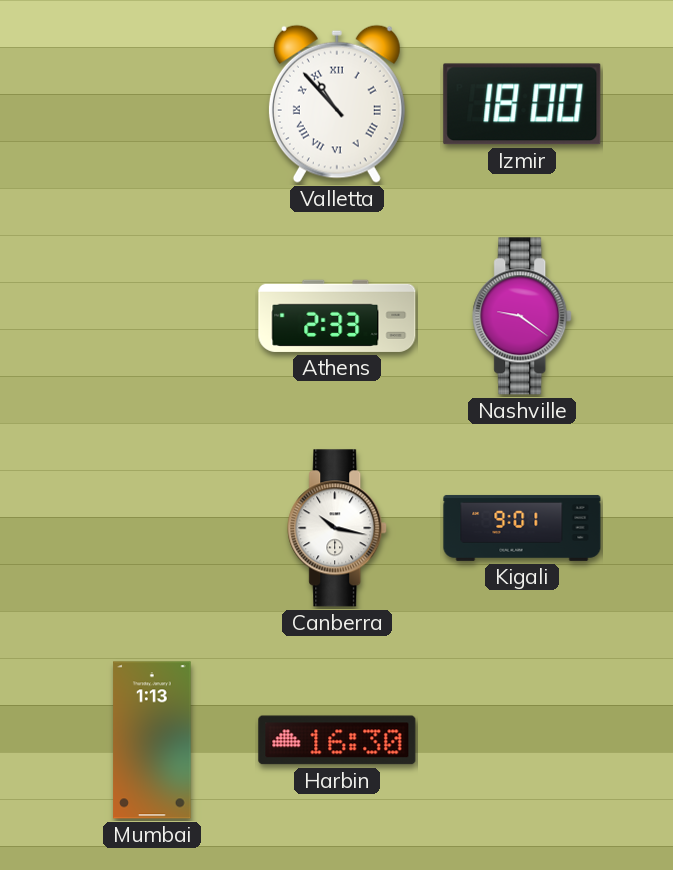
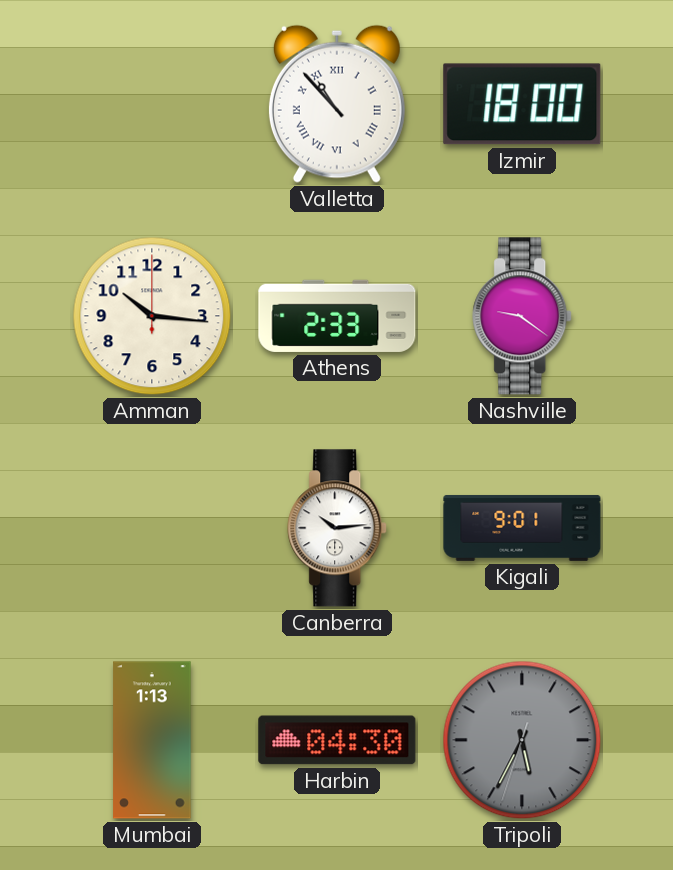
Amman: none -> 10:16
Canberra: 10:17 -> 10:14
Harbin: 16:30 -> 04:30
Tripoli: none -> 5:34
